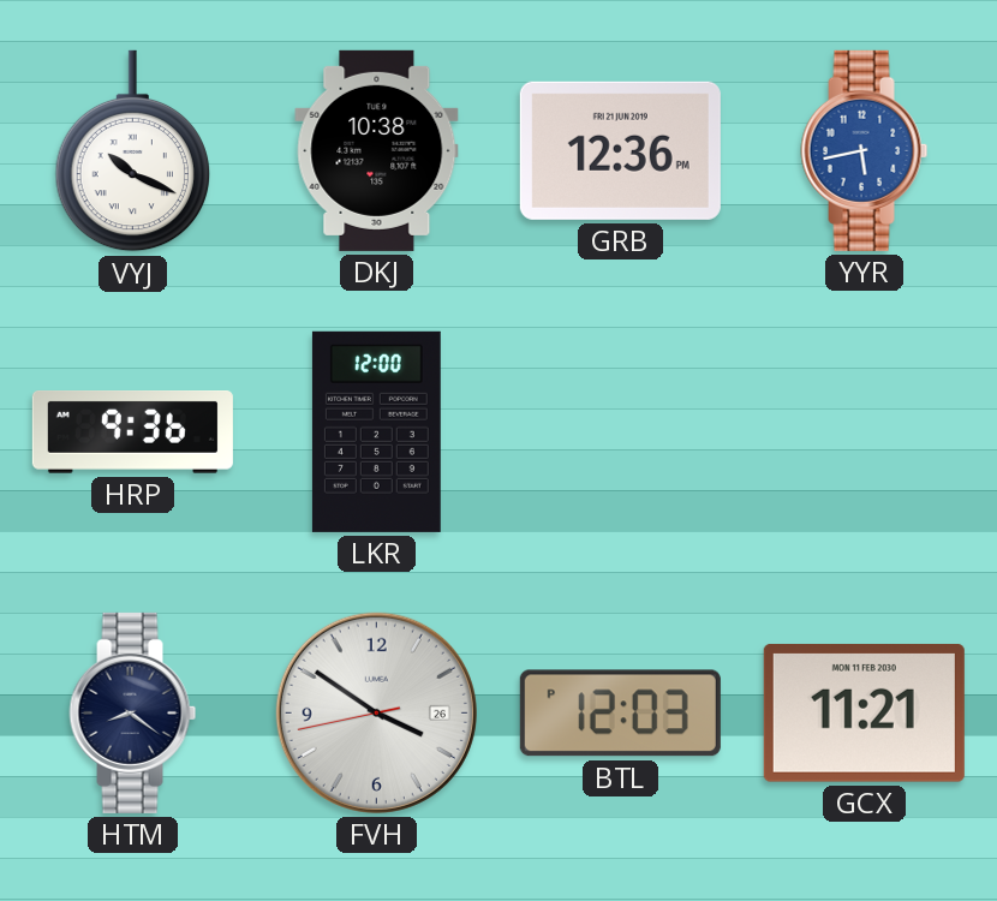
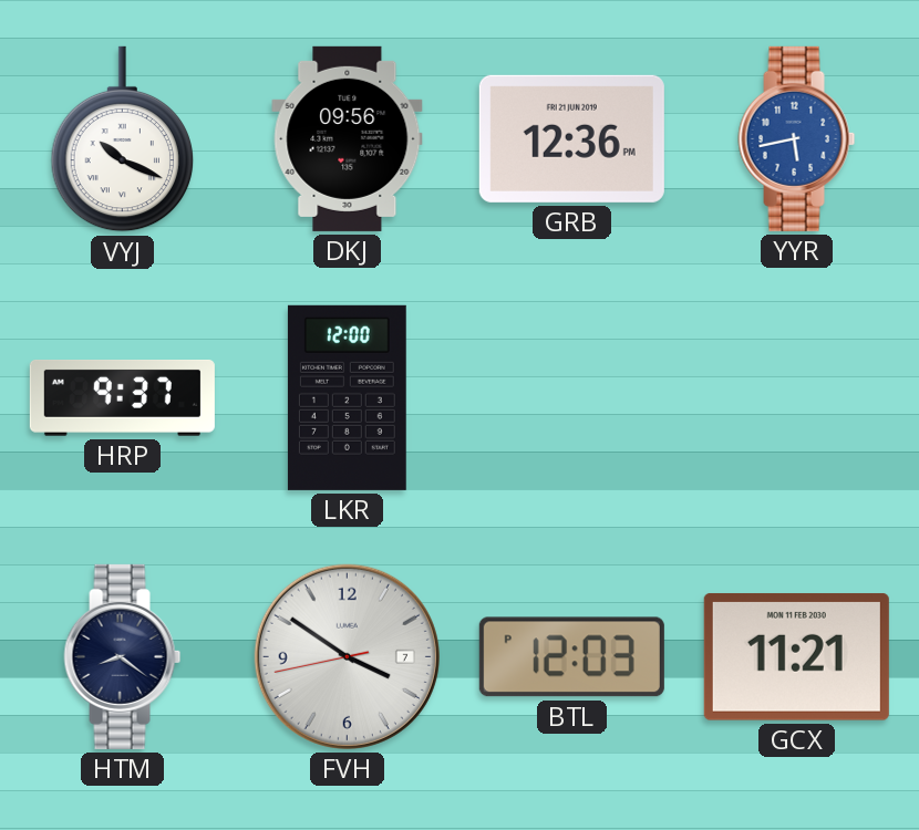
DKJ: 10:38 -> 09:56
HRP: 9:36 -> 9:37
FVH date: 26 -> 7
